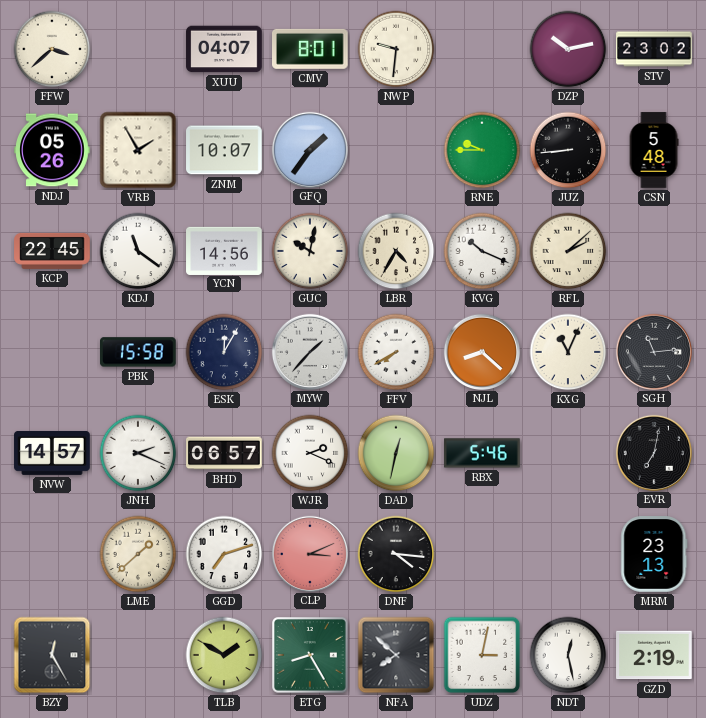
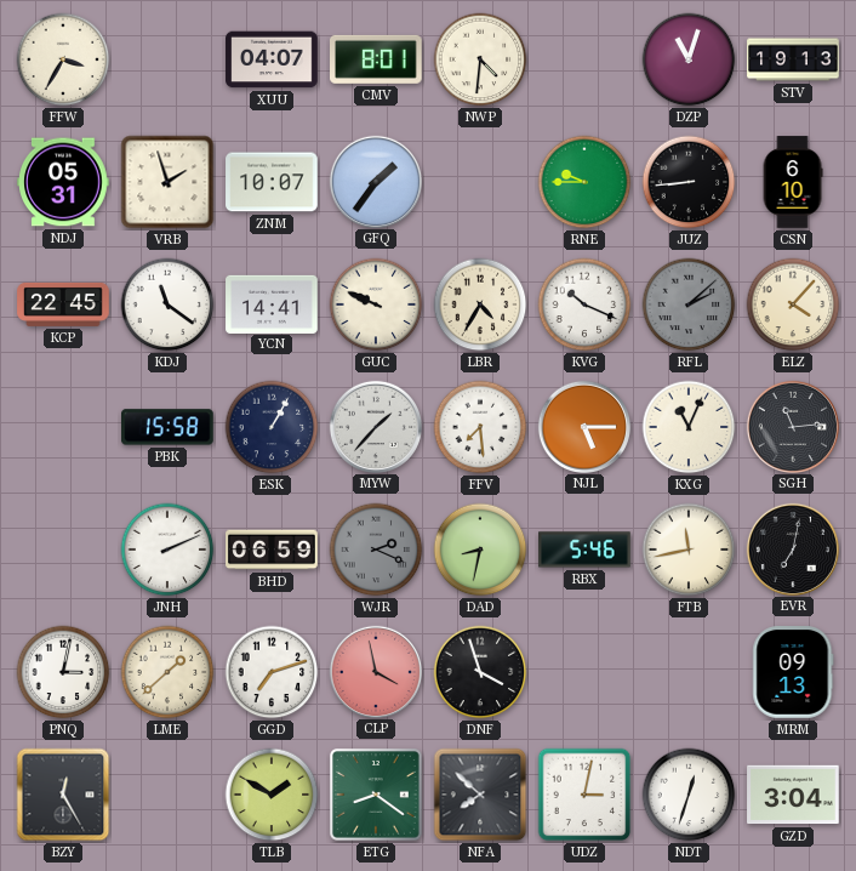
FFW: 3:38 -> 3:35
NWP: 9:31 -> 4:31
DZP: 10:13 -> 11:03
STV: 23:02 -> 19:13
NDJ: 05:26 -> 05:31
VRB: 1:55 -> 1:57
CSN: 5:48 -> 6:10
YCN: 14:56 -> 14:41
GUC: 10:02 -> 9:49
RFL dial: cream -> grey
ELZ: none -> 4:07
ESK: 12:05 -> 1:05
FFV: 7:40 -> 7:29
NJL: 8:22 -> 5:15
NVW: 14:57 -> none
JNH: 2:19 -> 2:11
BHD: 06:57 -> 06:59
WJR dial: white -> grey
DAD: 12:32 -> 8:32
FTB: none -> 11:43
PNQ: none -> 3:02
CLP: 3:11 -> 3:58
DNF: 4:16 -> 3:57
MRM: 23:13 -> 09:13
ETG: 8:25 -> 8:21
NDT: 12:28 -> 12:33
GZD: 2:19 -> 3:04
